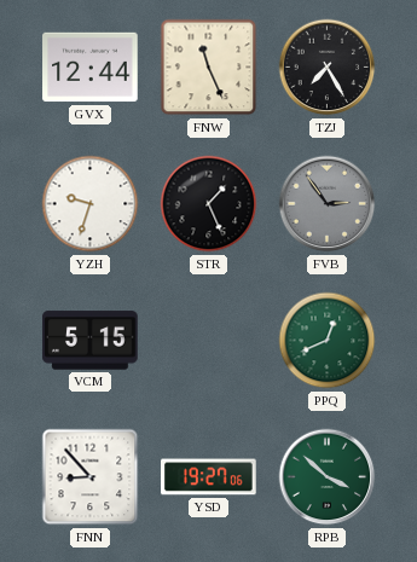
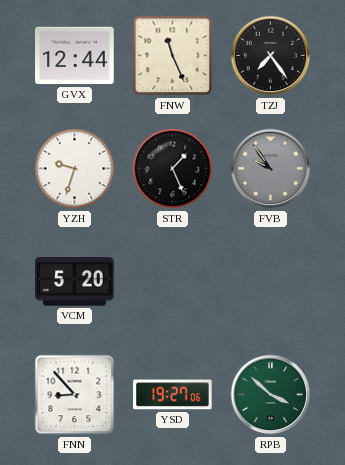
TZJ: 7:25 -> 7:24
FVB: 2:54 -> 9:54
VCM: 5:15 -> 5:20
PPQ: 12:41 -> none
